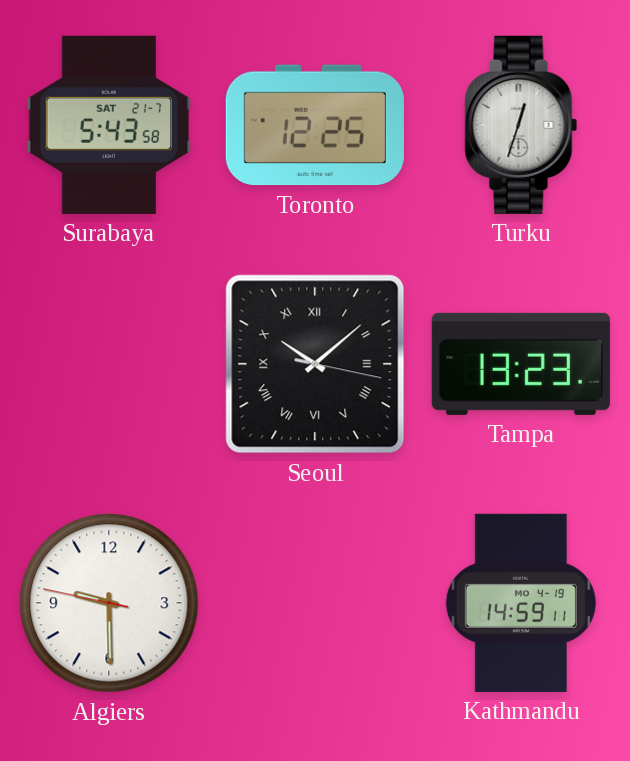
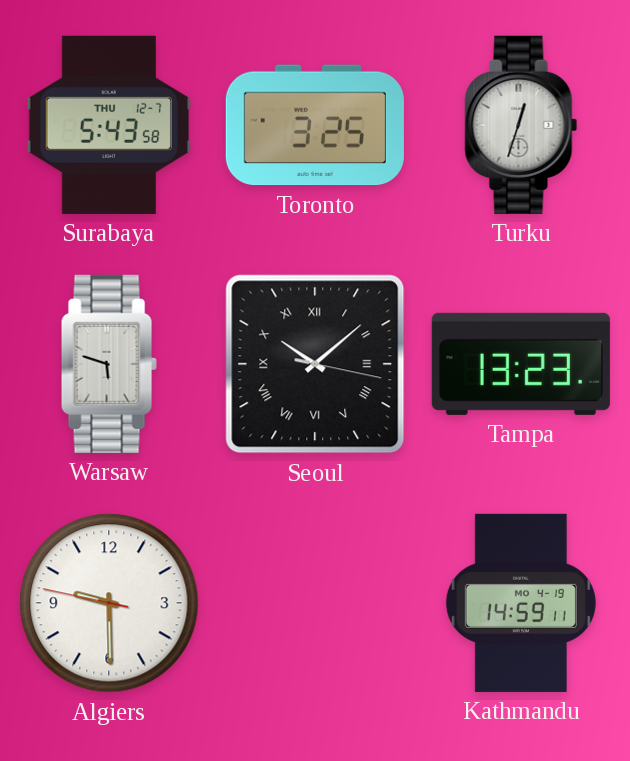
Surabaya date: SAT 21-7 -> THU 12-7
Toronto: 12:25 -> 3:25
Warsaw: none -> 5:48
